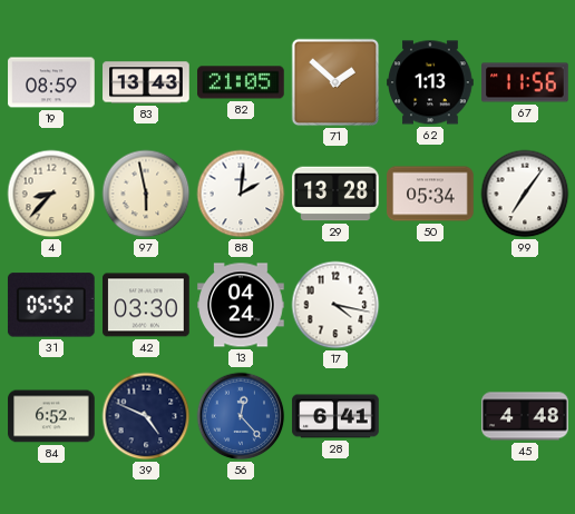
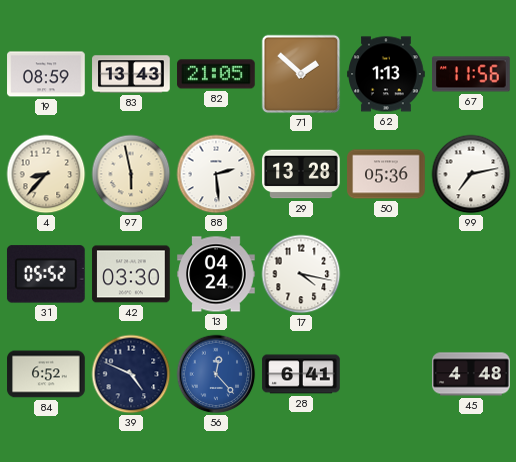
88: 2:01 -> 2:29
50: 05:34 -> 05:36
99: 7:06 -> 7:13
